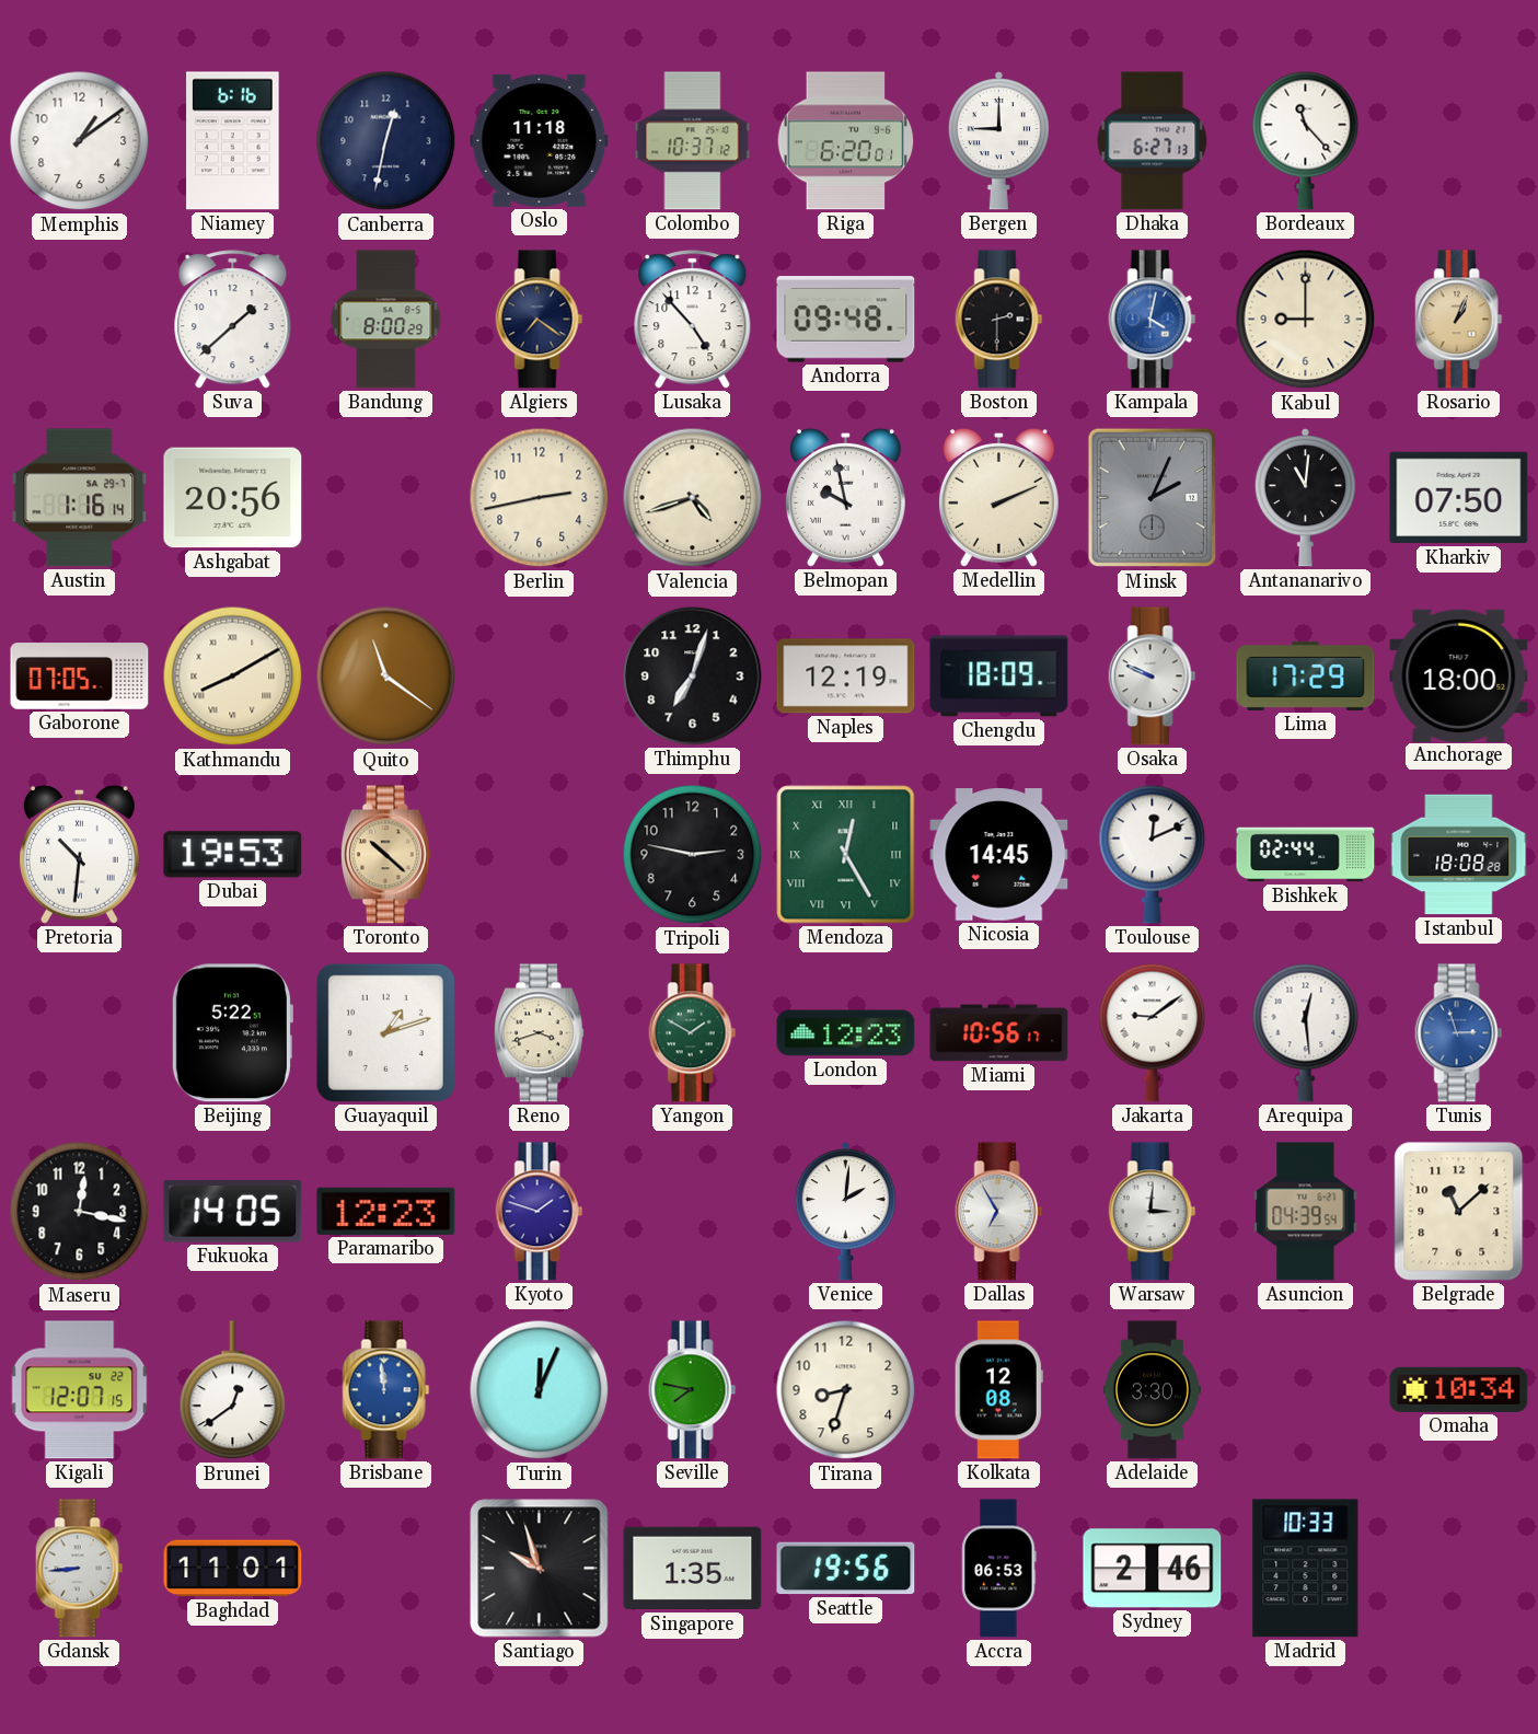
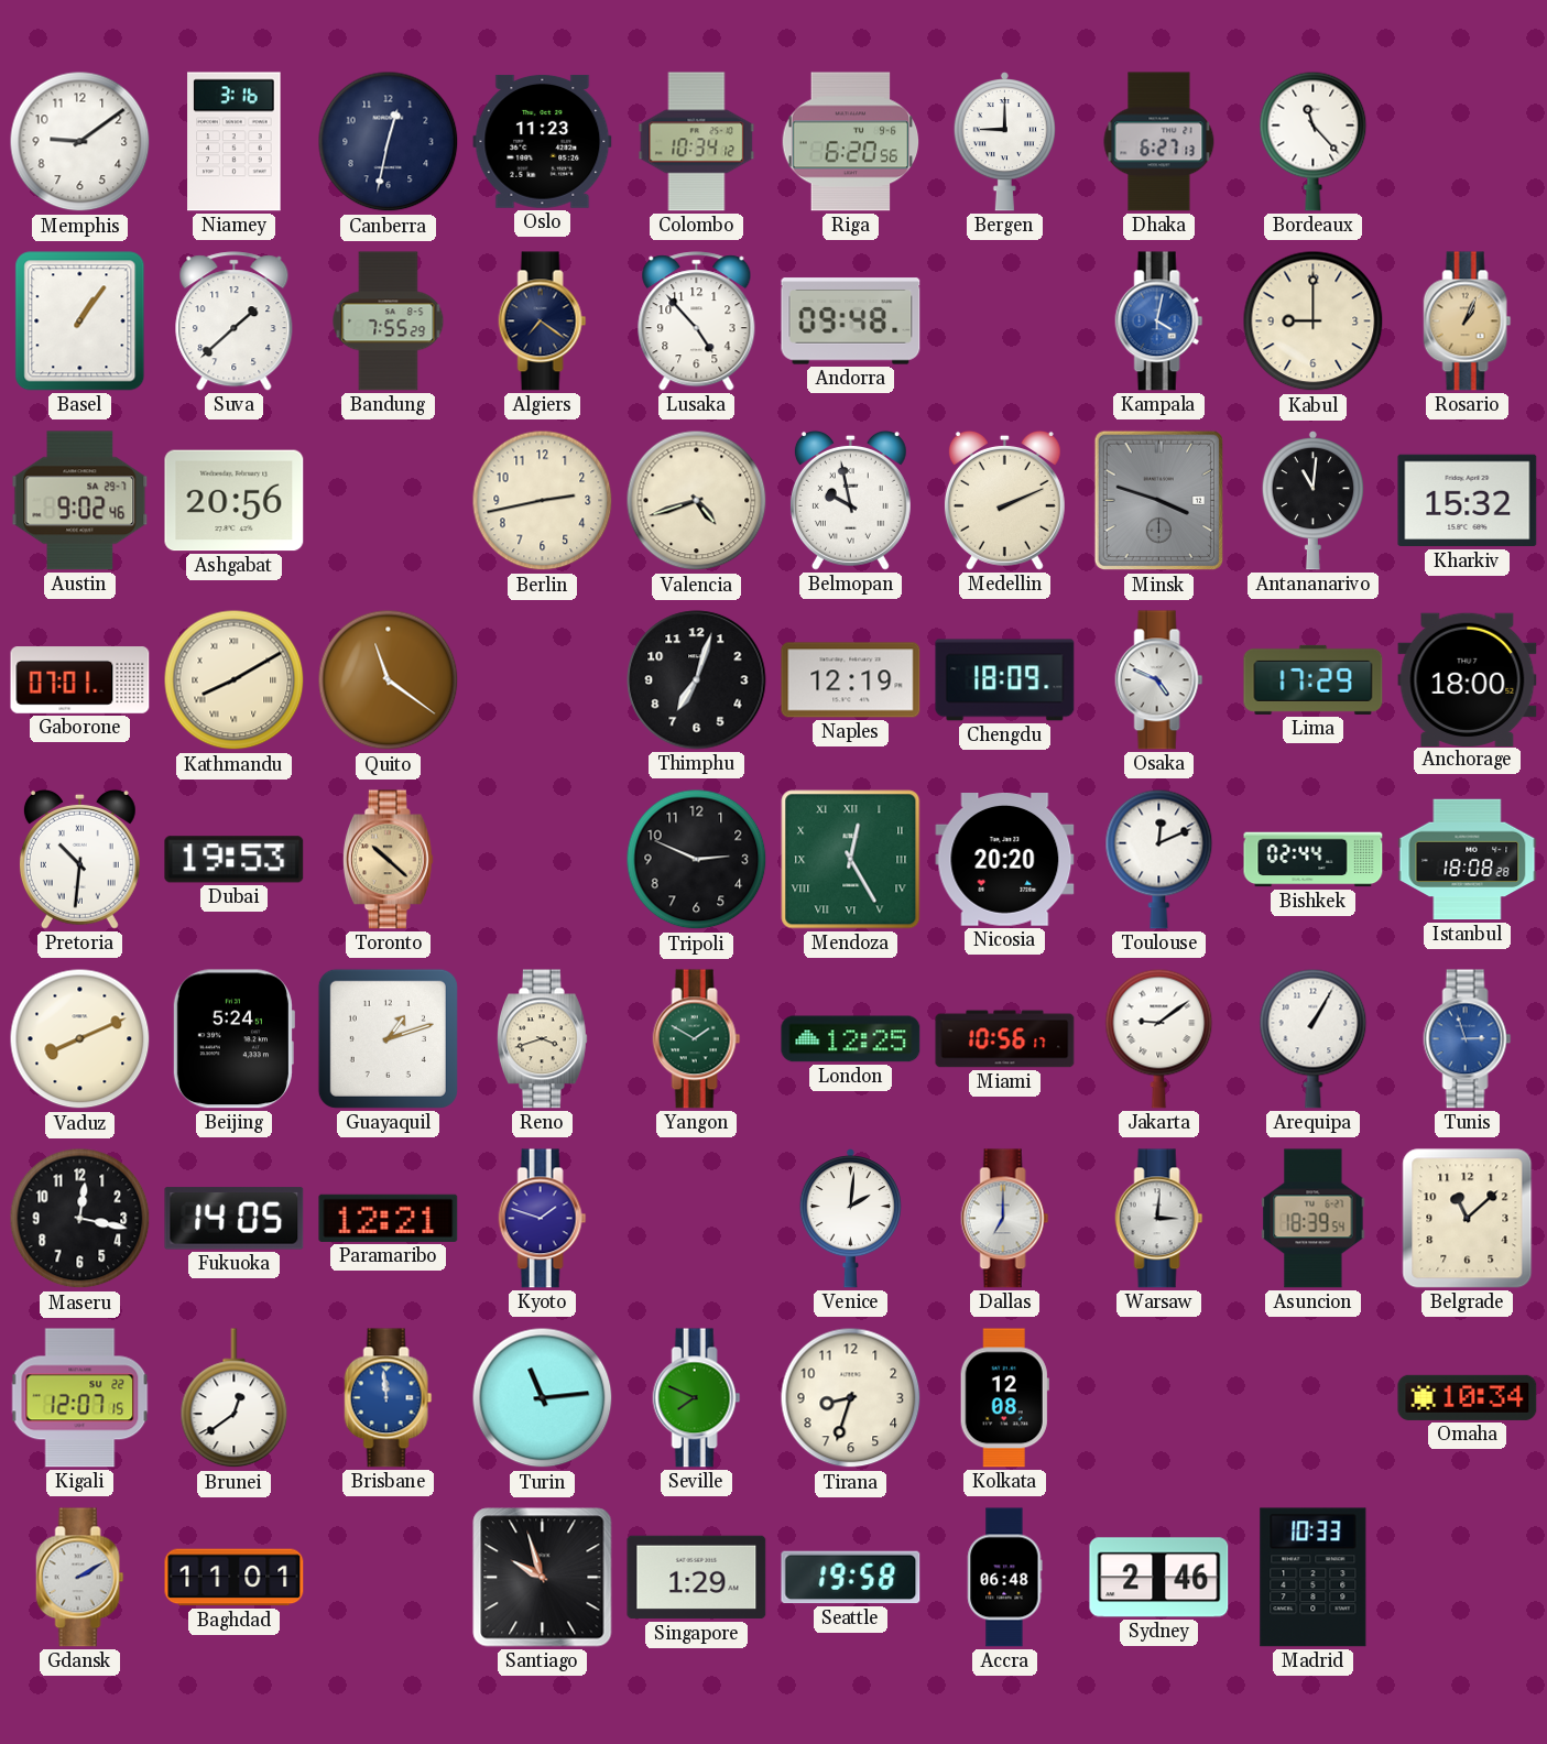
Memphis: 1:09 -> 9:09
Niamey: 6:16 -> 3:16
Oslo: 11:18 -> 11:23
Colombo: 10:37 -> 10:34
Riga: 6:20:01 -> 6:20:56
Basel: none -> 1:06
Bandung: 8:00 -> 7:55
Boston: 2:30 -> none
Austin: 1:16 -> 9:02
Minsk: 2:04 -> 3:48
Kharkiv: 07:50 -> 15:32
Gaborone: 07:05 -> 07:01
Osaka: 9:49 -> 4:49
Tripoli: 2:47 -> 2:49
Nicosia: 14:45 -> 20:20
Vaduz: none -> 8:11
Beijing: 5:22 -> 5:24
London: 12:23 -> 12:25
Arequipa: 12:29 -> 1:05
Paramaribo: 12:23 -> 12:21
Dallas: 6:55 -> 7:00
Asuncion: 04:39 -> 18:39
Turin: 12:04 -> 11:14
Seville: 7:47 -> 7:49
Adelaide: 3:30 -> none
Gdansk: 8:44 -> 2:10
Singapore: 1:35 -> 1:29
Seattle: 19:56 -> 19:58
Accra: 06:53 -> 06:48
